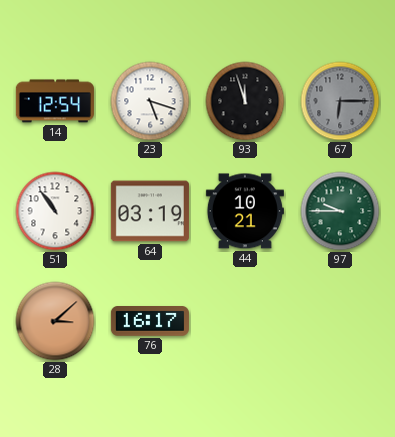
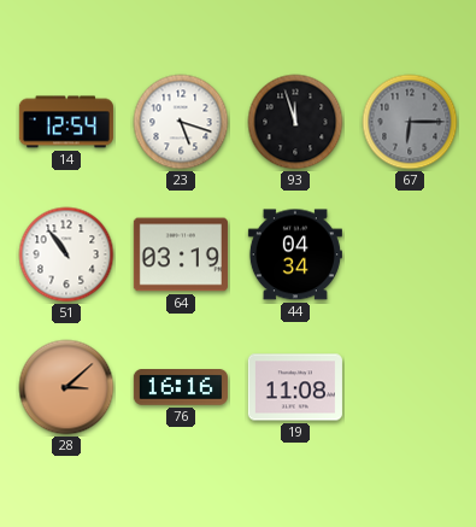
44: 10:21 -> 04:34
97: 9:45 -> none
76: 16:17 -> 16:16
19: none -> 11:08
